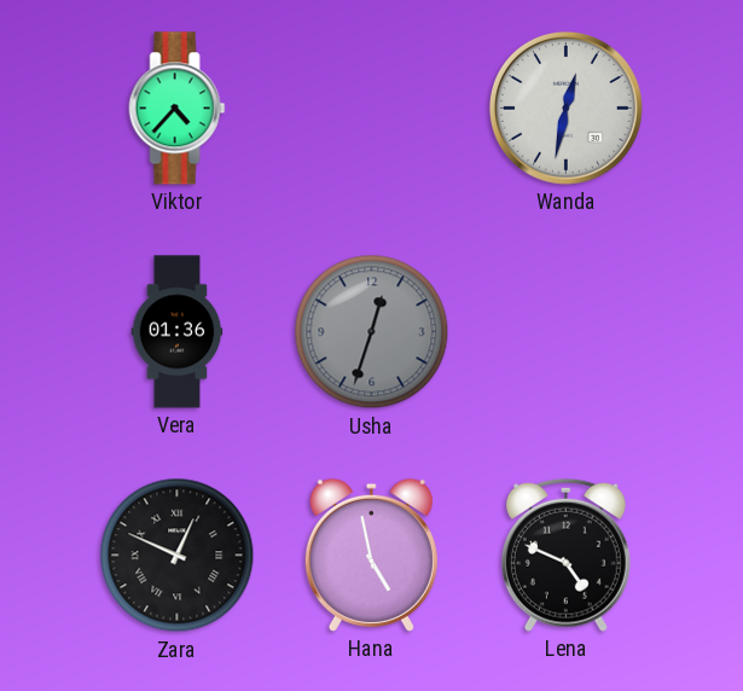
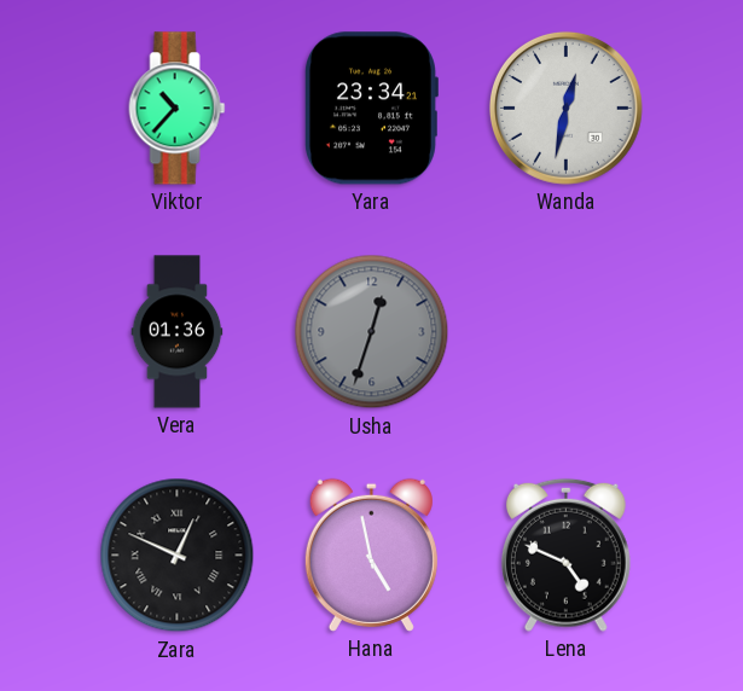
Viktor: 4:37 -> 10:37
Yara: none -> 23:34
